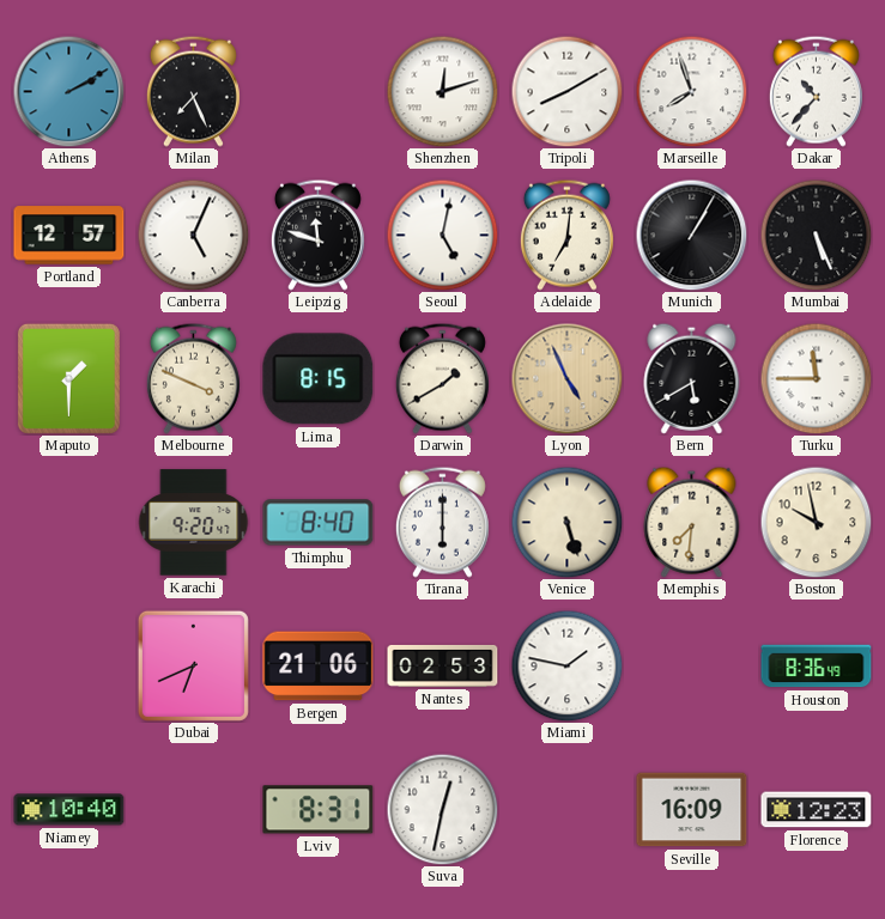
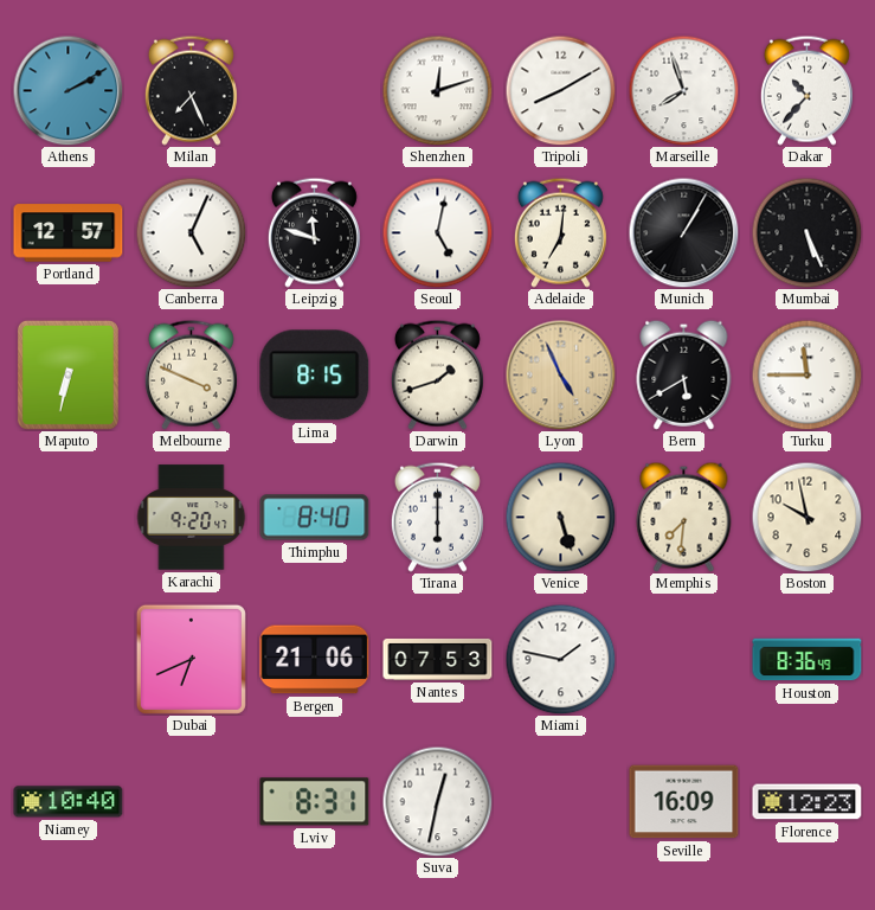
Maputo: 1:30 -> 6:32
Darwin: 1:40 -> 1:42
Nantes: 02:53 -> 07:53
